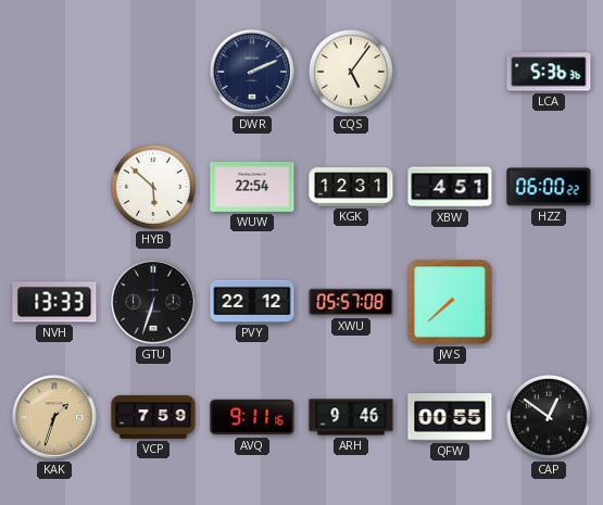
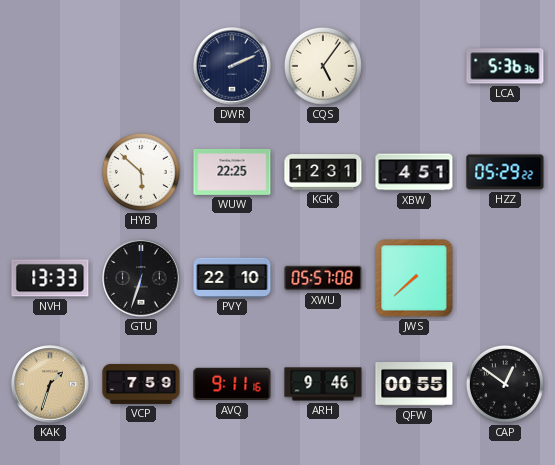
WUW: 22:54 -> 22:25
HZZ: 06:00 -> 05:29
PVY: 22:12 -> 22:10
